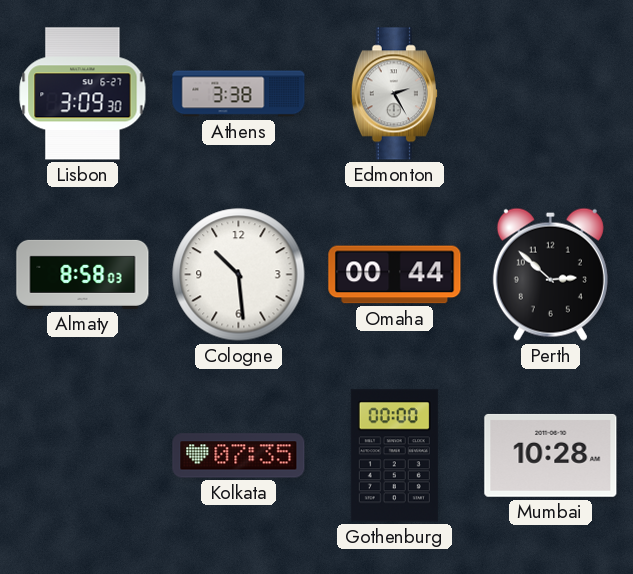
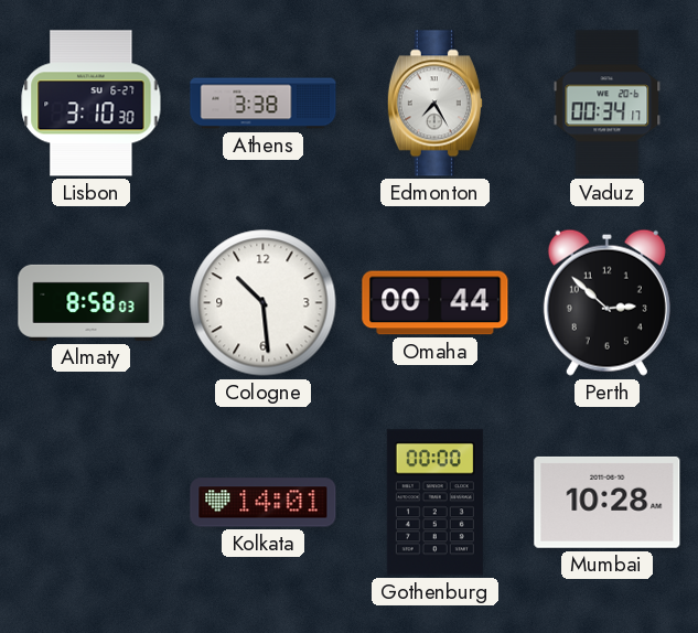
Lisbon: 3:09 -> 3:10
Edmonton: 2:25 -> 7:25
Vaduz: none -> 00:34
Kolkata: 07:35 -> 14:01
